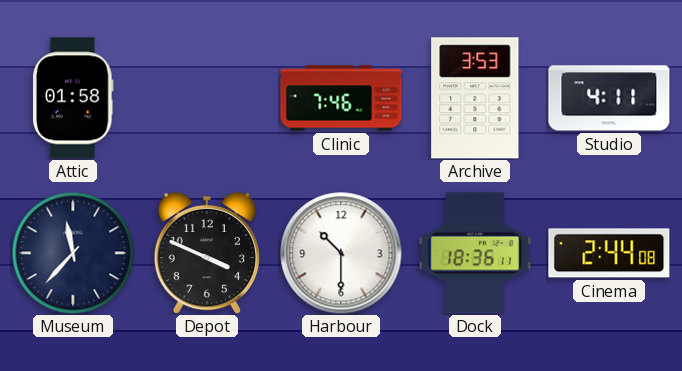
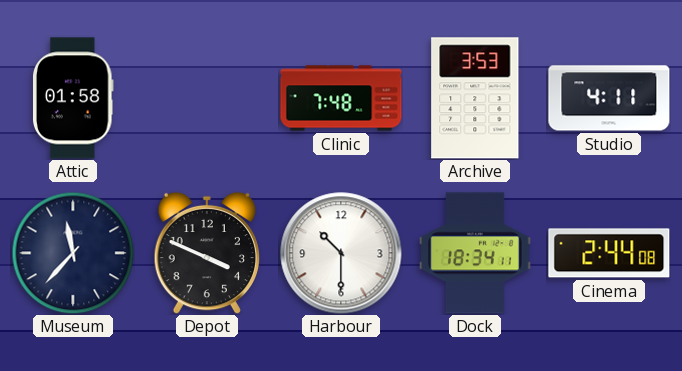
Clinic: 7:46 -> 7:48
Dock: 18:36 -> 18:34
